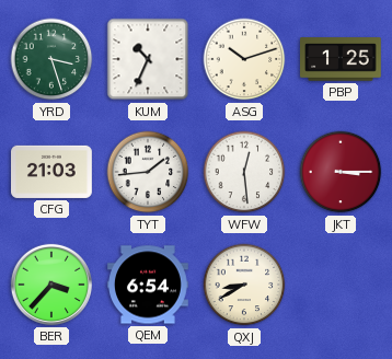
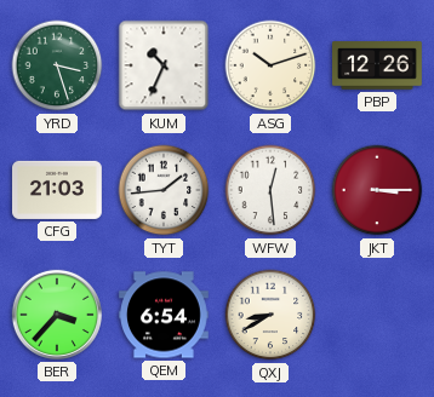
PBP: 1:25 -> 12:26
